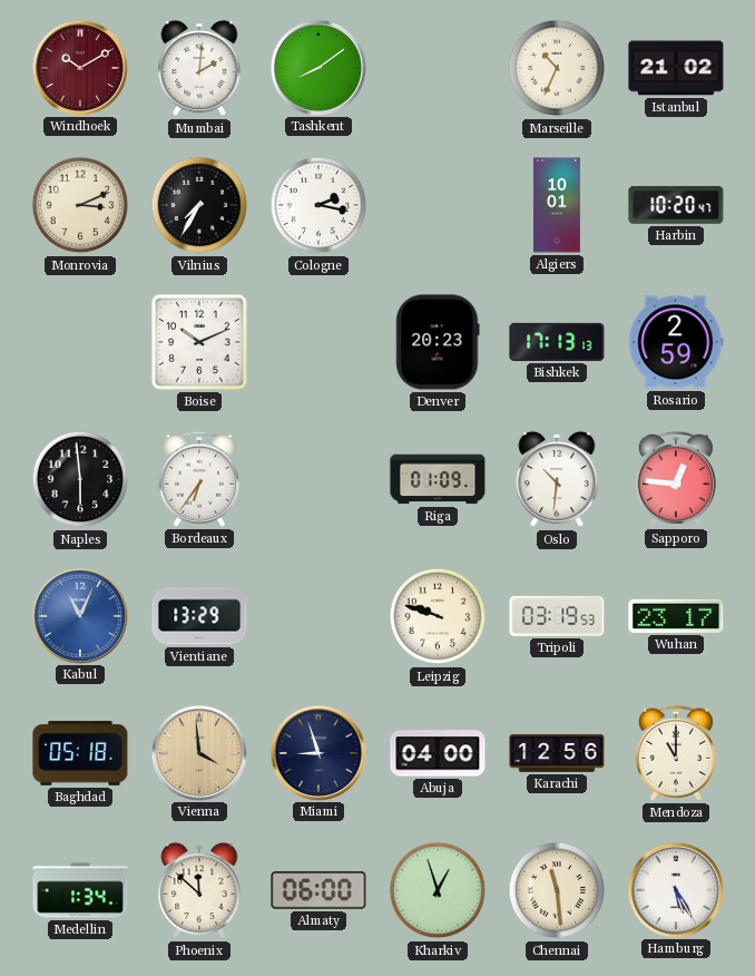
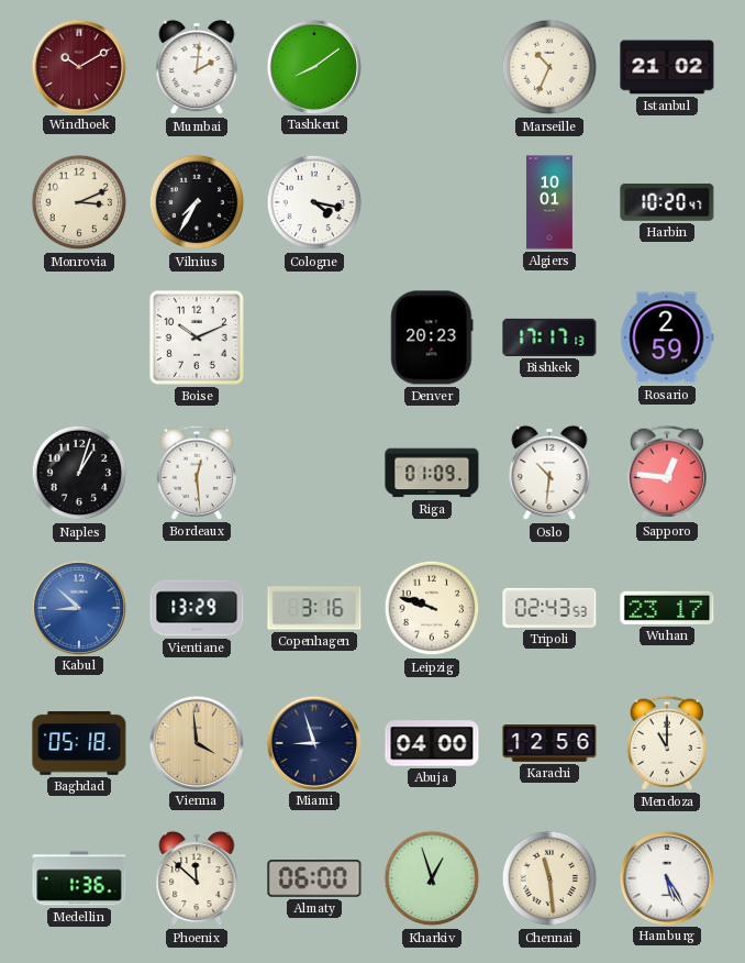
Cologne: 2:17 -> 4:17
Bishkek: 17:13 -> 17:17
Naples: 5:59 -> 1:03
Bordeaux: 6:36 -> 12:29
Kabul: 11:04 -> 8:52
Copenhagen: none -> 3:16
Tripoli: 03:19 -> 02:43
Medellin: 1:34 -> 1:36
